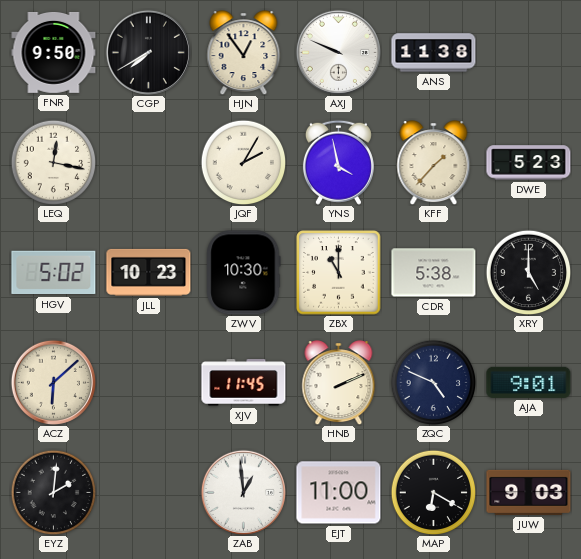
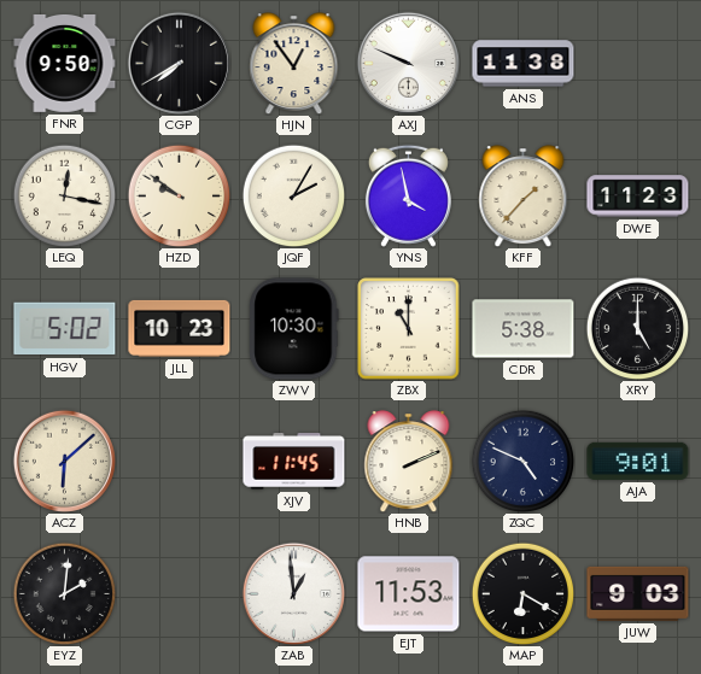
HZD: none -> 9:51
DWE: 5:23 -> 11:23
EJT: 11:00 -> 11:53
